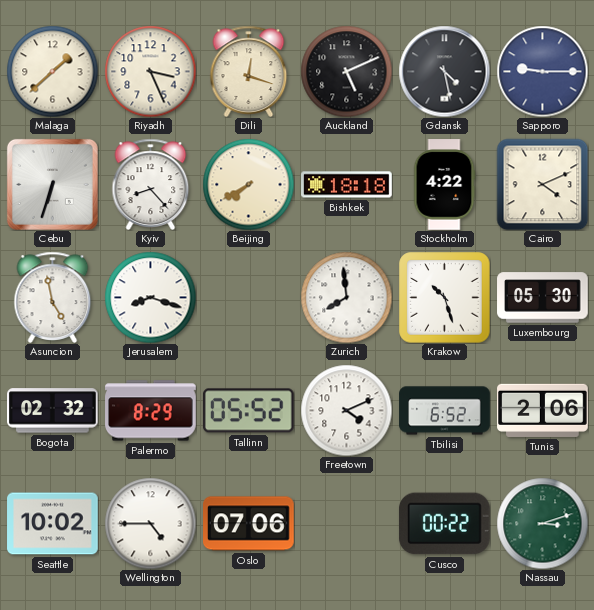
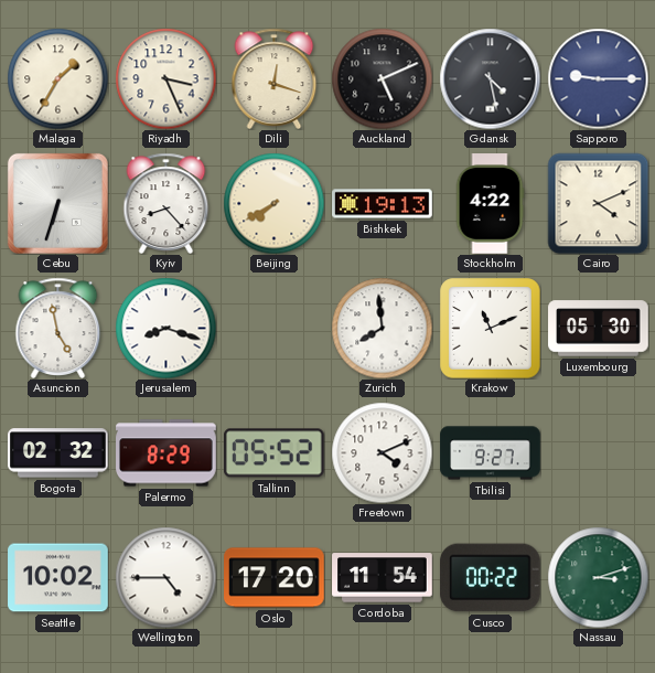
Malaga: 1:38 -> 1:35
Bishkek: 18:18 -> 19:13
Krakow: 10:27 -> 11:11
Tbilisi: 6:52 -> 9:27
Tunis: 2:06 -> none
Oslo: 07:06 -> 17:20
Cordoba: none -> 11:54
